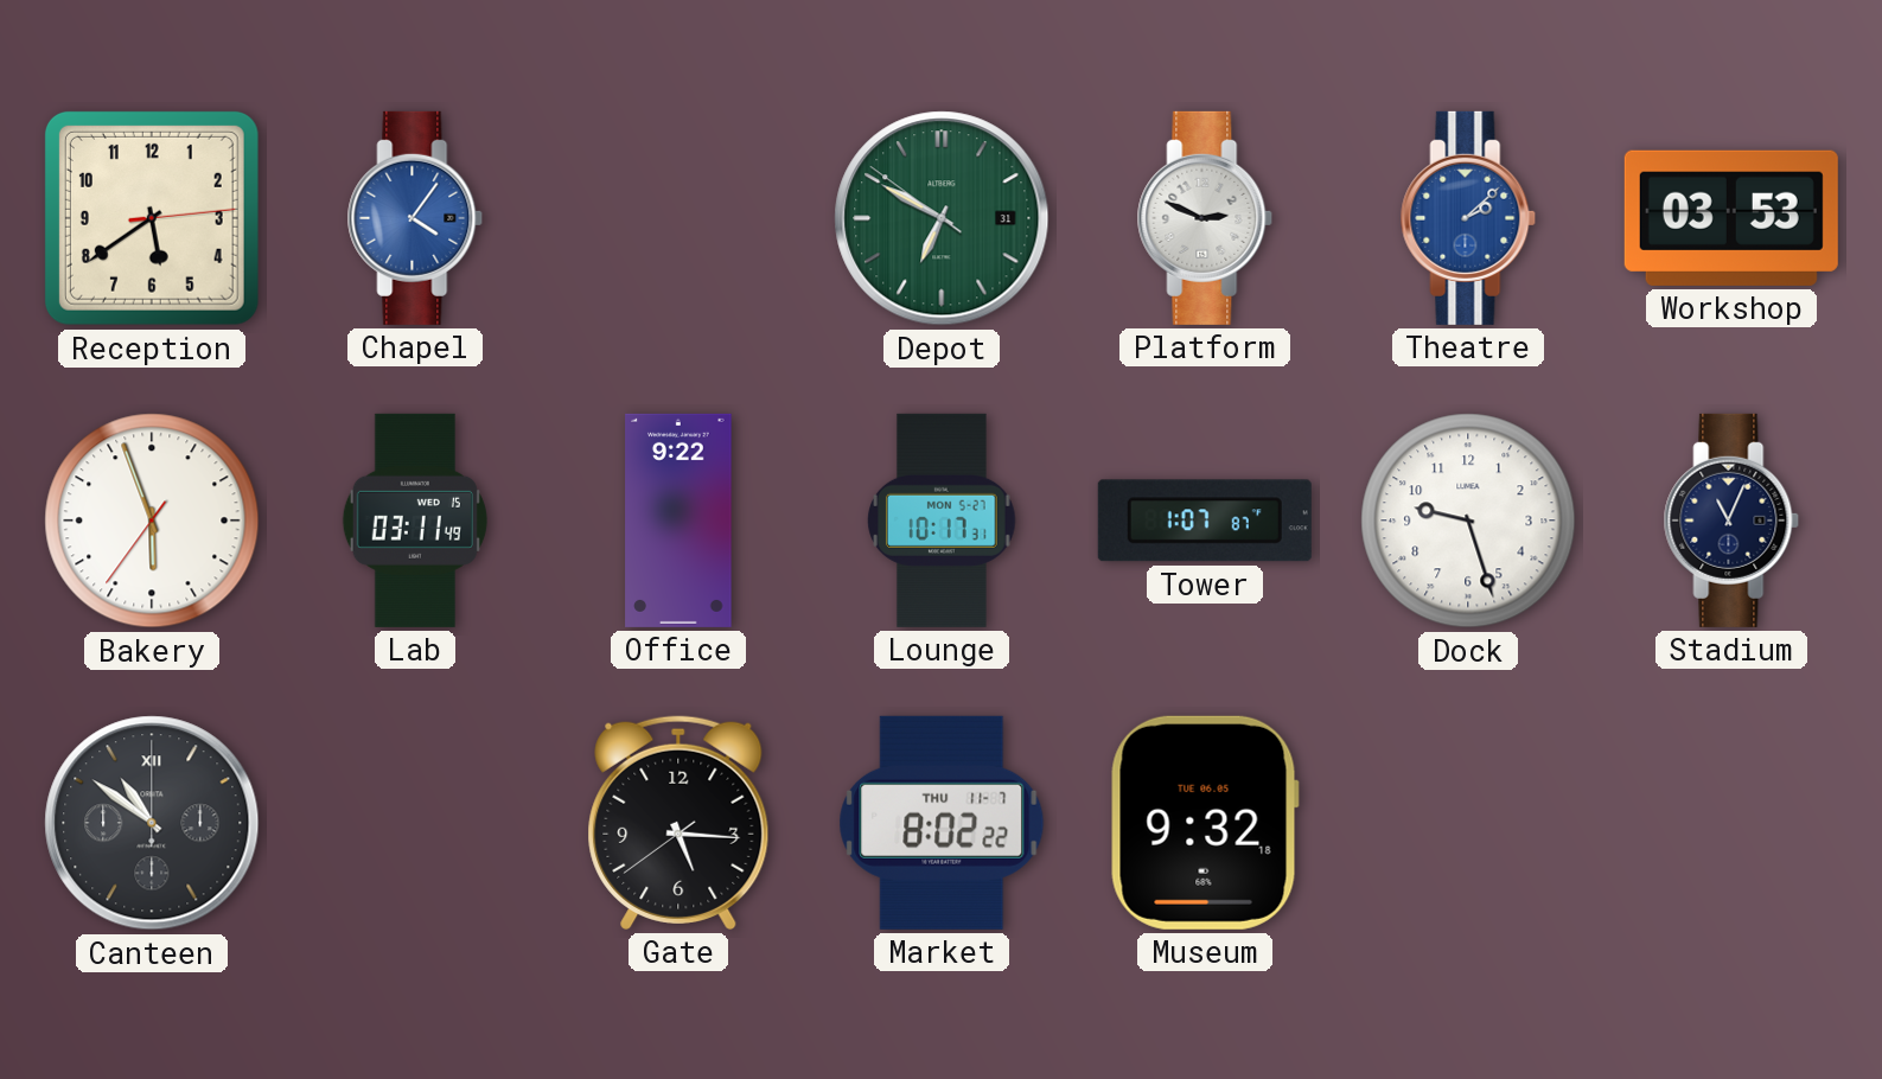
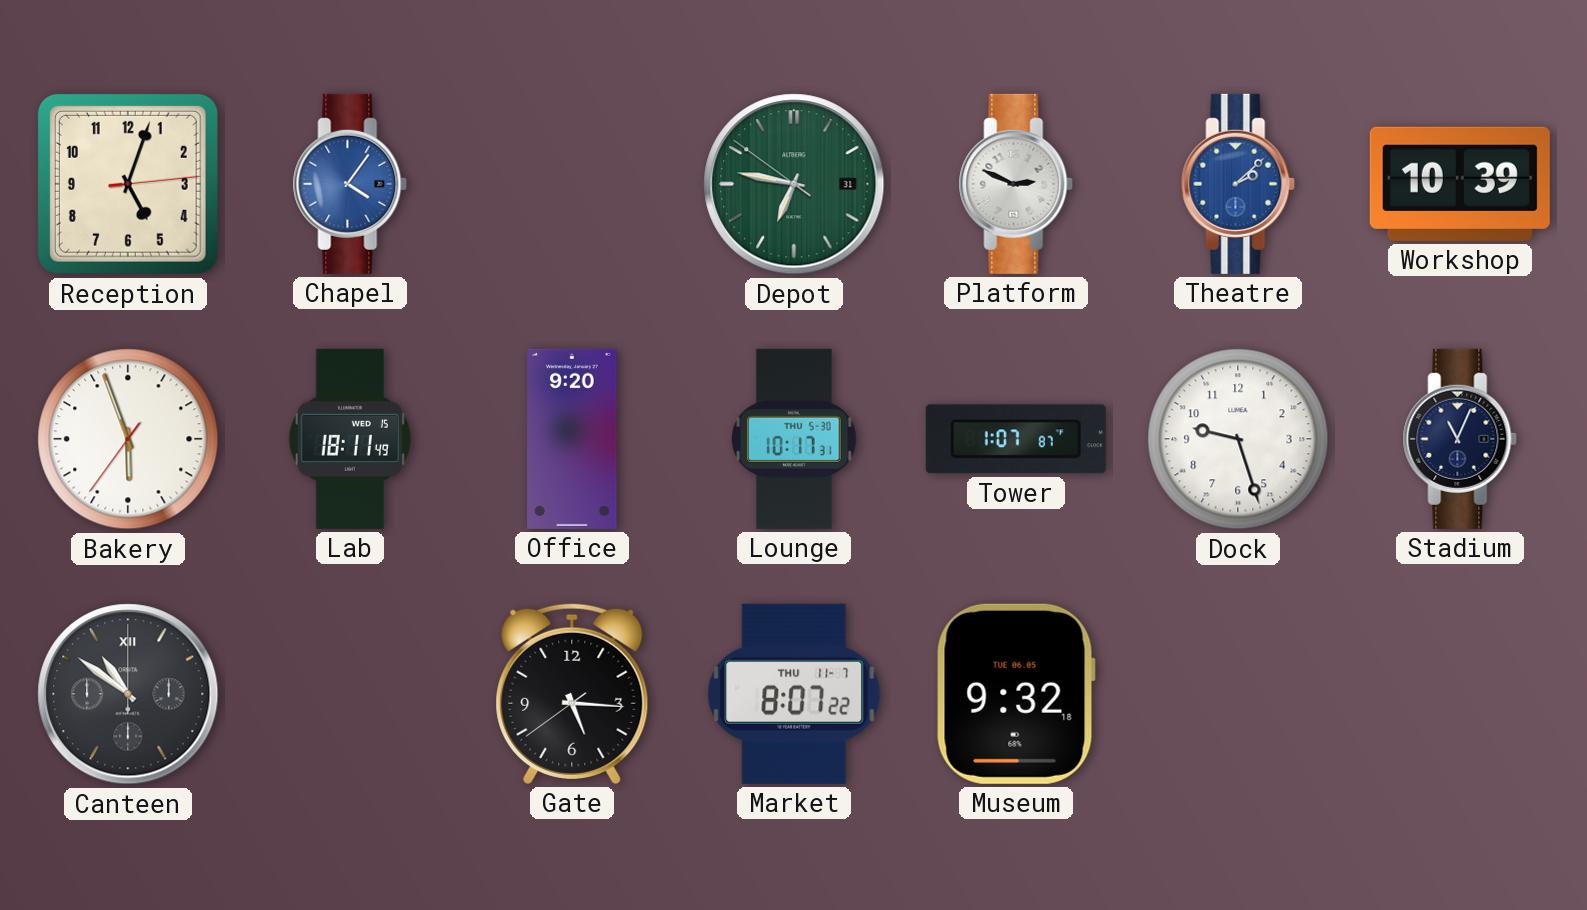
Reception: 5:39 -> 5:03
Depot: 6:49 -> 6:46
Workshop: 03:53 -> 10:39
Lab: 03:11 -> 18:11
Office: 9:22 -> 9:20
Lounge date: MON 5-27 -> THU 5-30
Market: 8:02 -> 8:07
